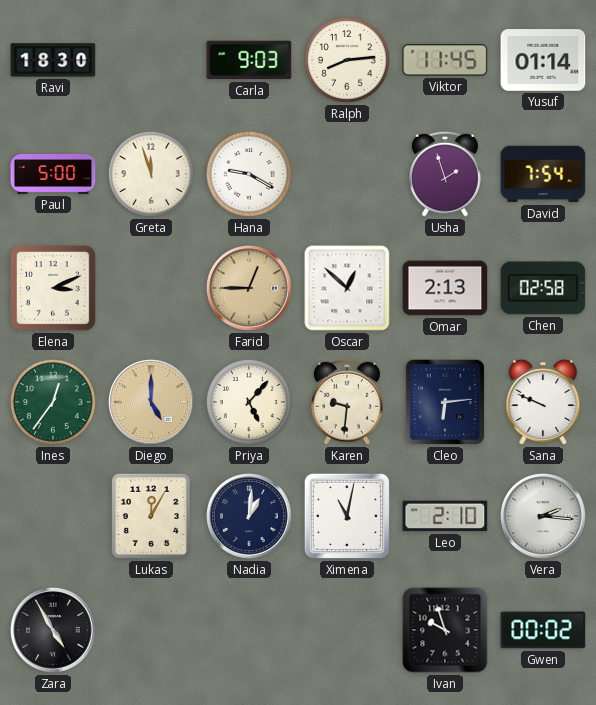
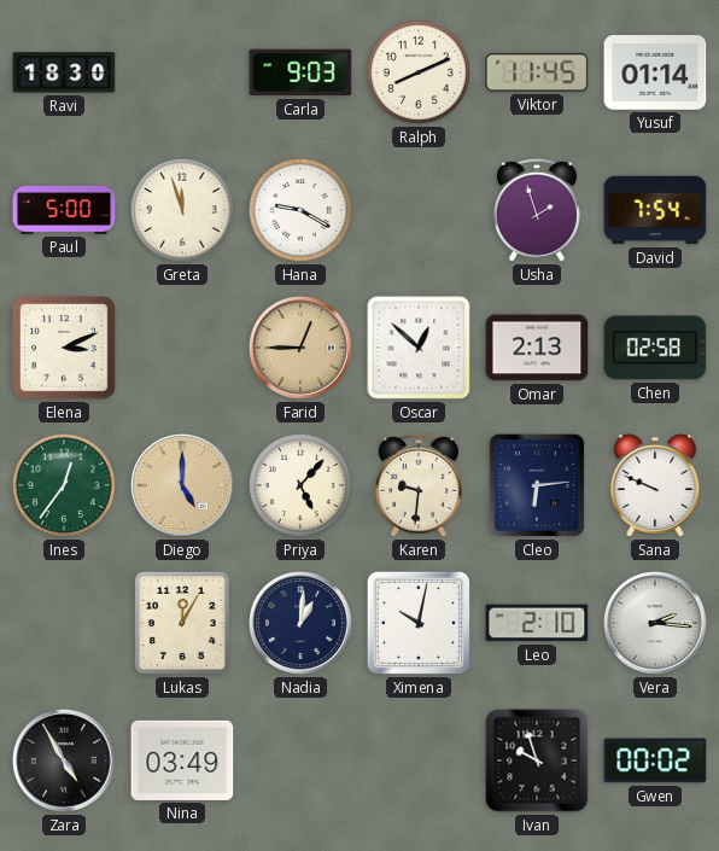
Ralph: 8:14 -> 8:11
Ximena: 11:02 -> 10:02
Nina: none -> 03:49
